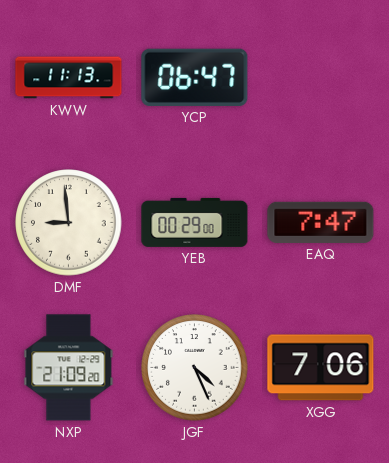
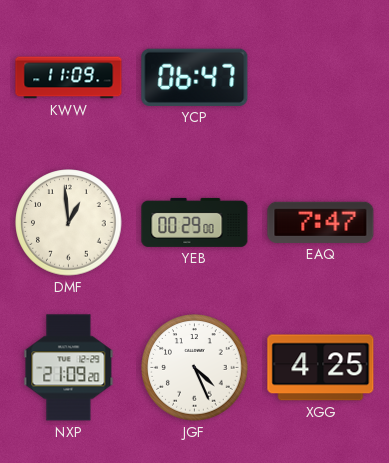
KWW: 11:13 -> 11:09
DMF: 8:59 -> 12:59
XGG: 7:06 -> 4:25
